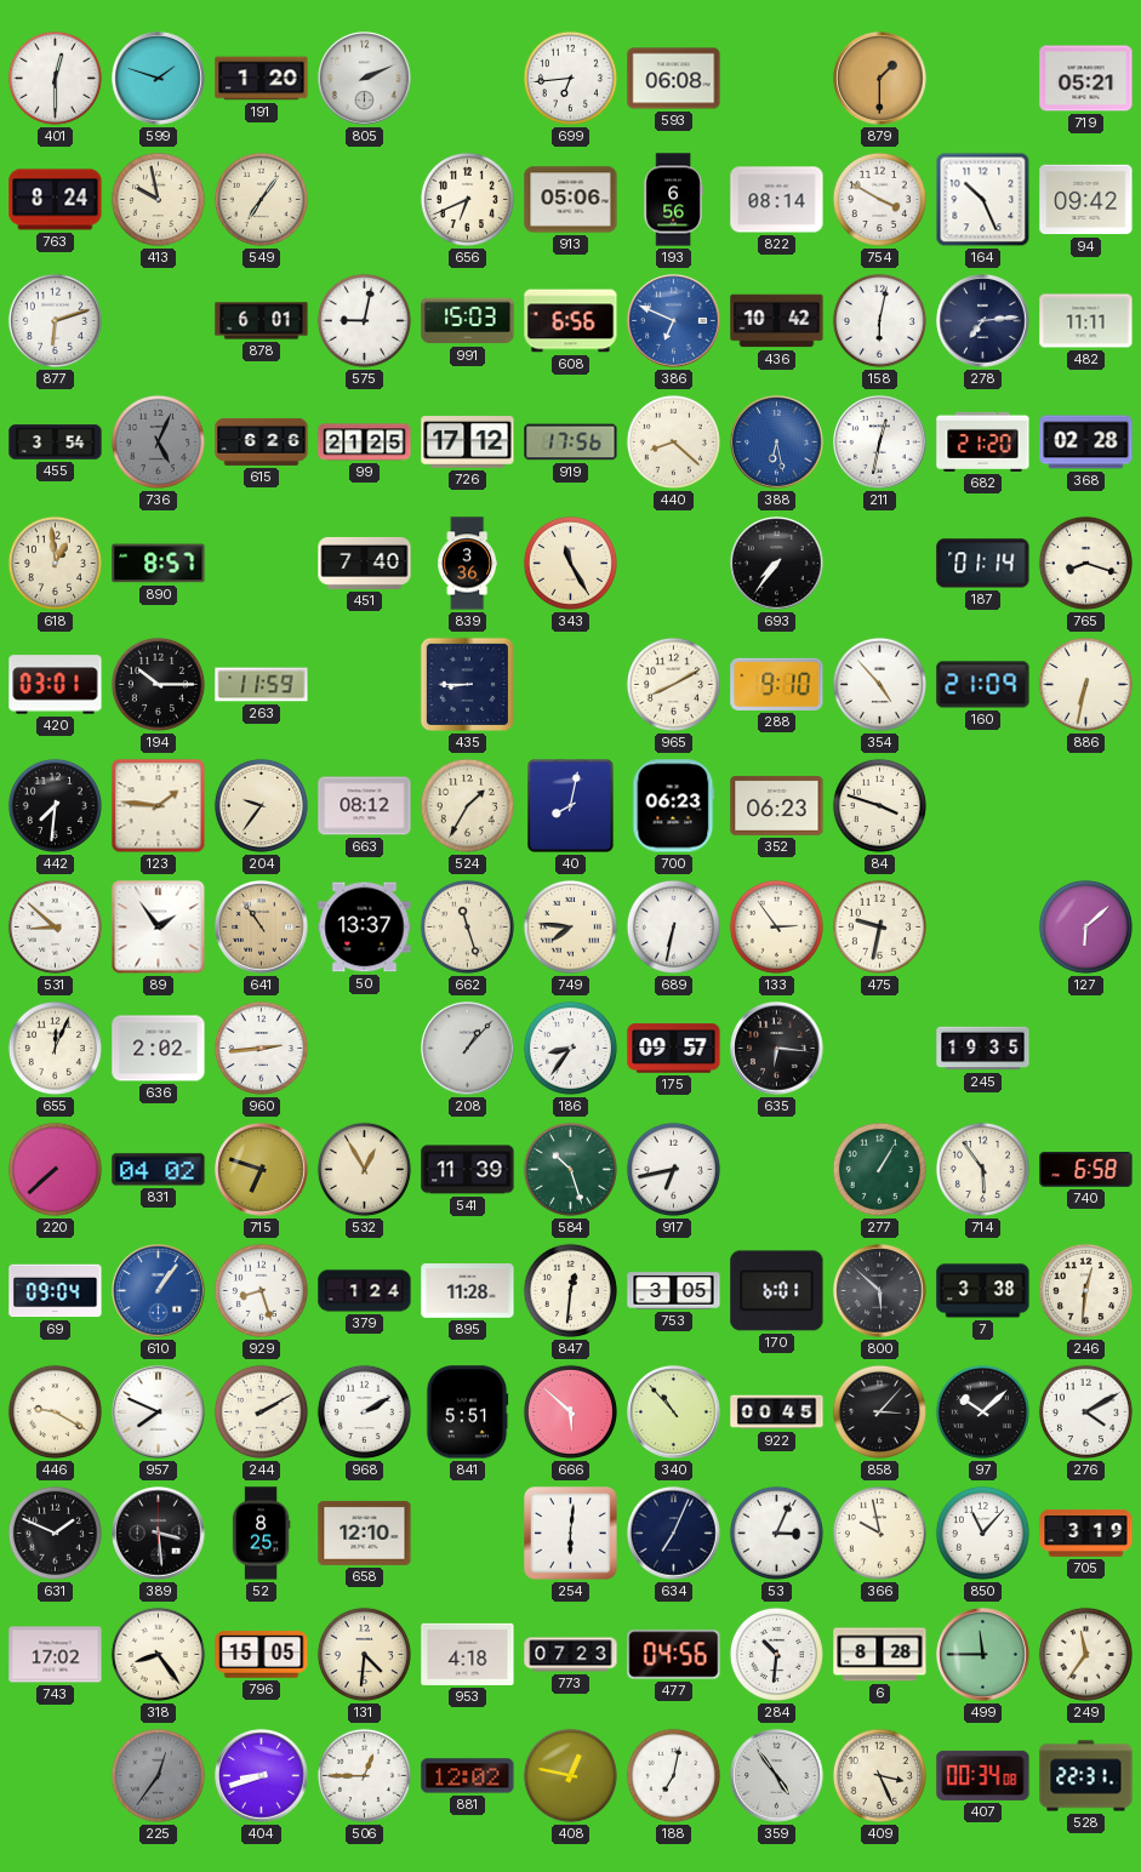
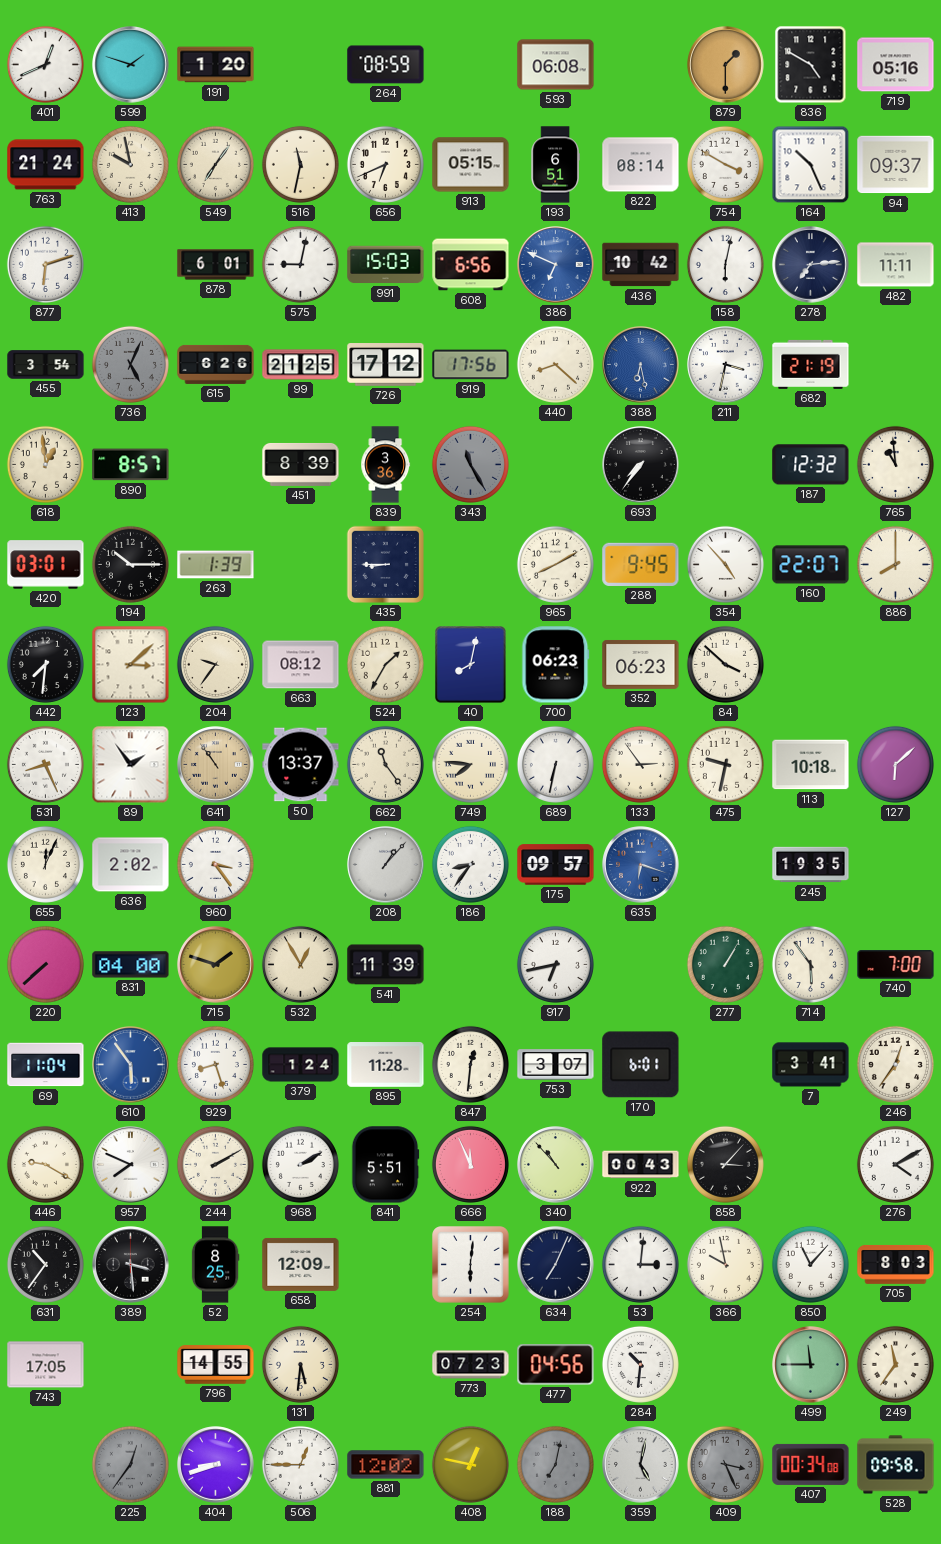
401: 12:30 -> 12:41
805: 2:11 -> none
264: none -> 08:59
699: 6:44 -> none
836: none -> 4:50
719: 05:21 -> 05:16
763: 8:24 -> 21:24
516: none -> 11:32
913: 05:06 -> 05:15
193: 6:56 -> 6:51
94: 09:42 -> 09:37
211: 12:32 -> 3:32
682: 21:20 -> 21:19
368: 02:28 -> none
451: 7:40 -> 8:39
343 dial: cream -> grey
187: 01:14 -> 12:32
765: 8:18 -> 10:59
263: 11:59 -> 1:39
288: 9:10 -> 9:45
160: 21:09 -> 22:07
886: 6:32 -> 8:00
123: 1:46 -> 3:08
84: 3:48 -> 3:52
531: 8:52 -> 8:26
662: 11:27 -> 11:24
113: none -> 10:18
960: 2:44 -> 3:24
635: 6:16 -> 6:18
635 dial: black -> blue
831: 04:02 -> 04:00
715: 6:48 -> 1:48
584: 10:27 -> none
740: 6:58 -> 7:00
69: 09:04 -> 11:04
610: 1:06 -> 5:54
753: 3:05 -> 3:07
800: 5:52 -> none
7: 3:38 -> 3:41
246: 12:31 -> 12:36
666: 5:52 -> 11:56
922: 00:45 -> 00:43
97: 10:08 -> none
631: 1:49 -> 10:36
658: 12:10 -> 12:09
53: 3:04 -> 3:01
705: 3:19 -> 8:03
743: 17:02 -> 17:05
318: 8:24 -> none
796: 15:05 -> 14:55
131: 4:31 -> 5:31
953: 4:18 -> none
6: 8:28 -> none
188 dial: white -> grey
359: 4:54 -> 5:02
409 dial: cream -> grey
528: 22:31 -> 09:58
